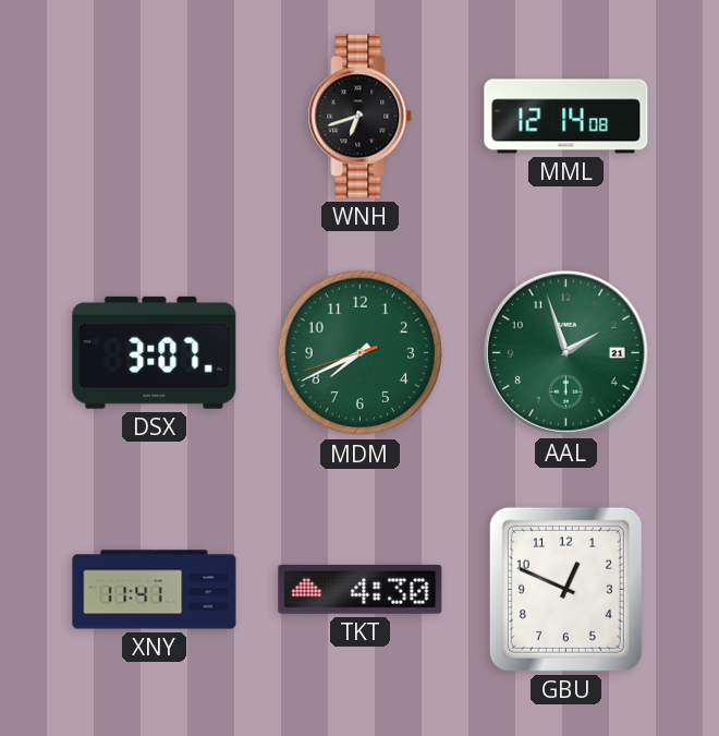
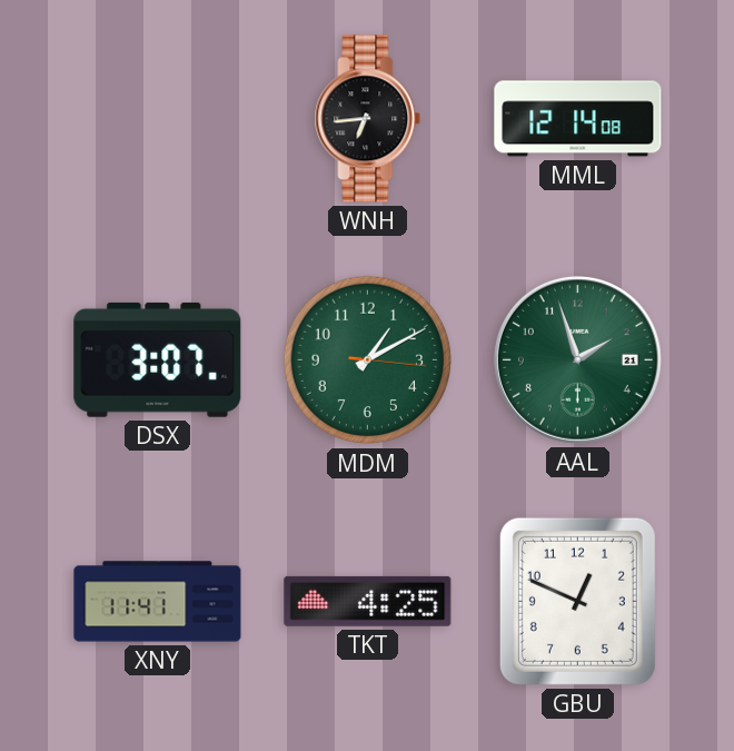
WNH: 6:42 -> 6:44
MDM: 7:40 -> 1:10
TKT: 4:30 -> 4:25
